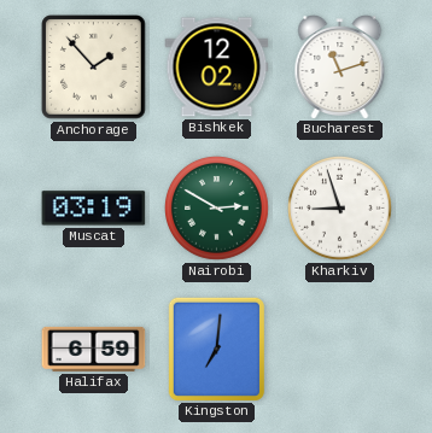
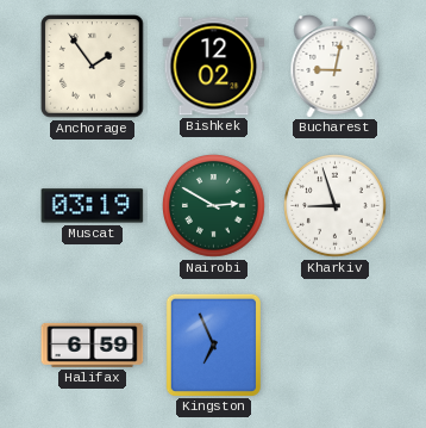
Anchorage: 1:53 -> 1:54
Bucharest: 11:12 -> 9:02
Kingston: 7:01 -> 6:56
